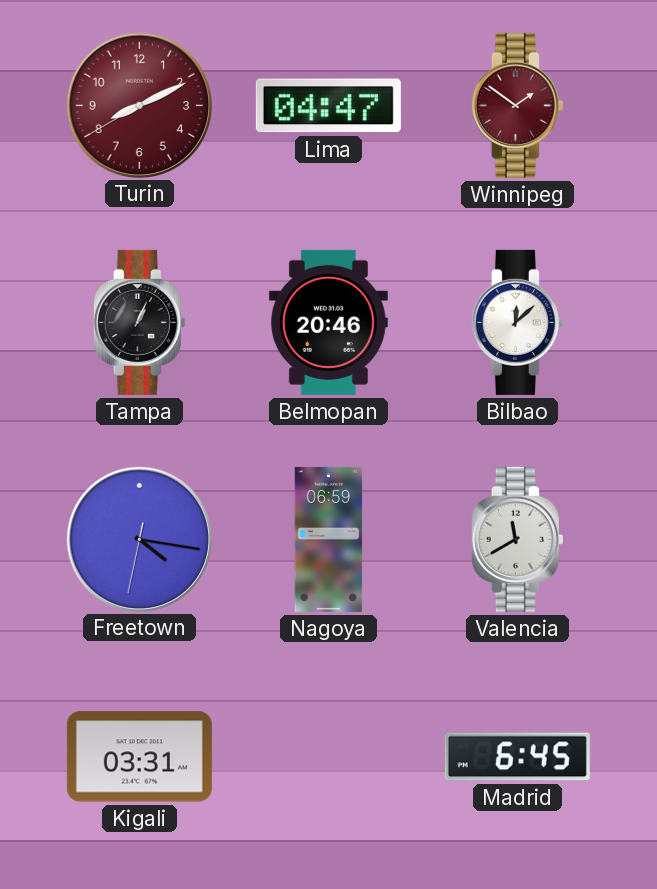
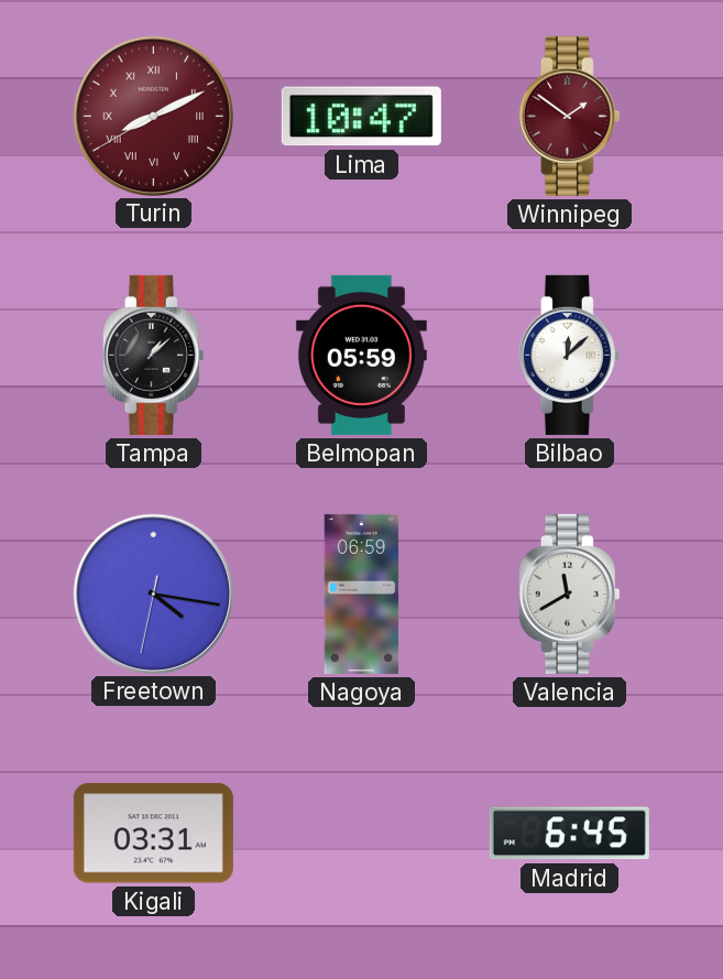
Turin numerals: Arabic -> Roman
Lima: 04:47 -> 10:47
Tampa: 1:04 -> 1:08
Belmopan: 20:46 -> 05:59
